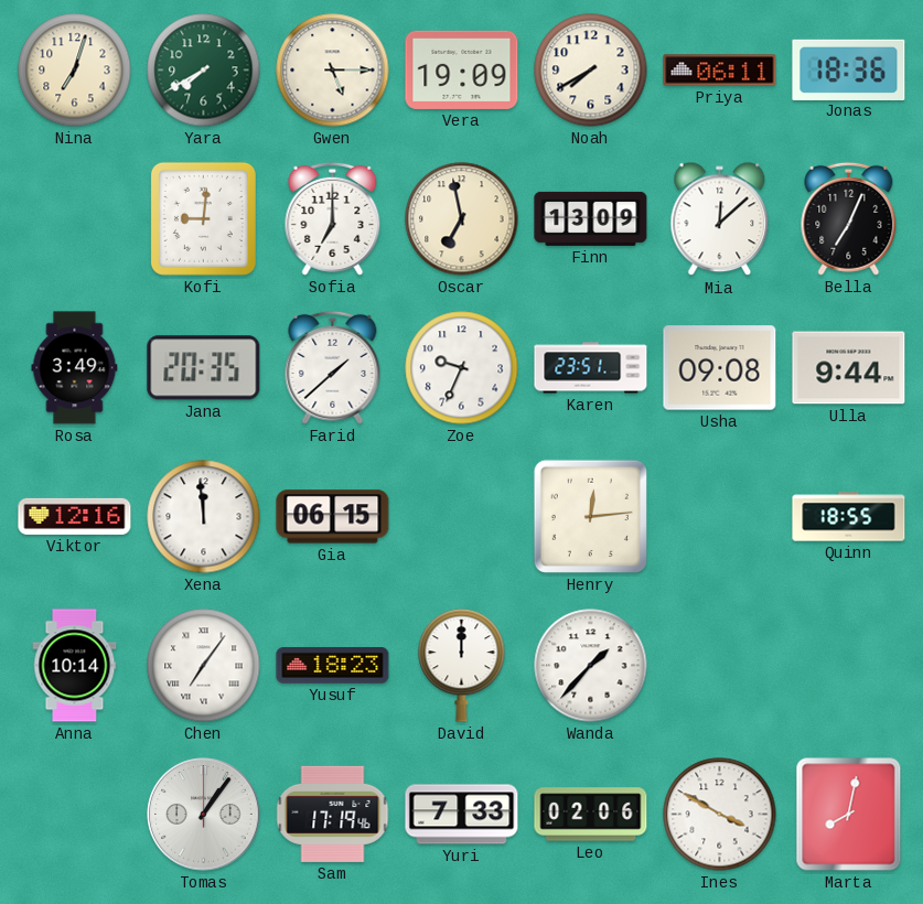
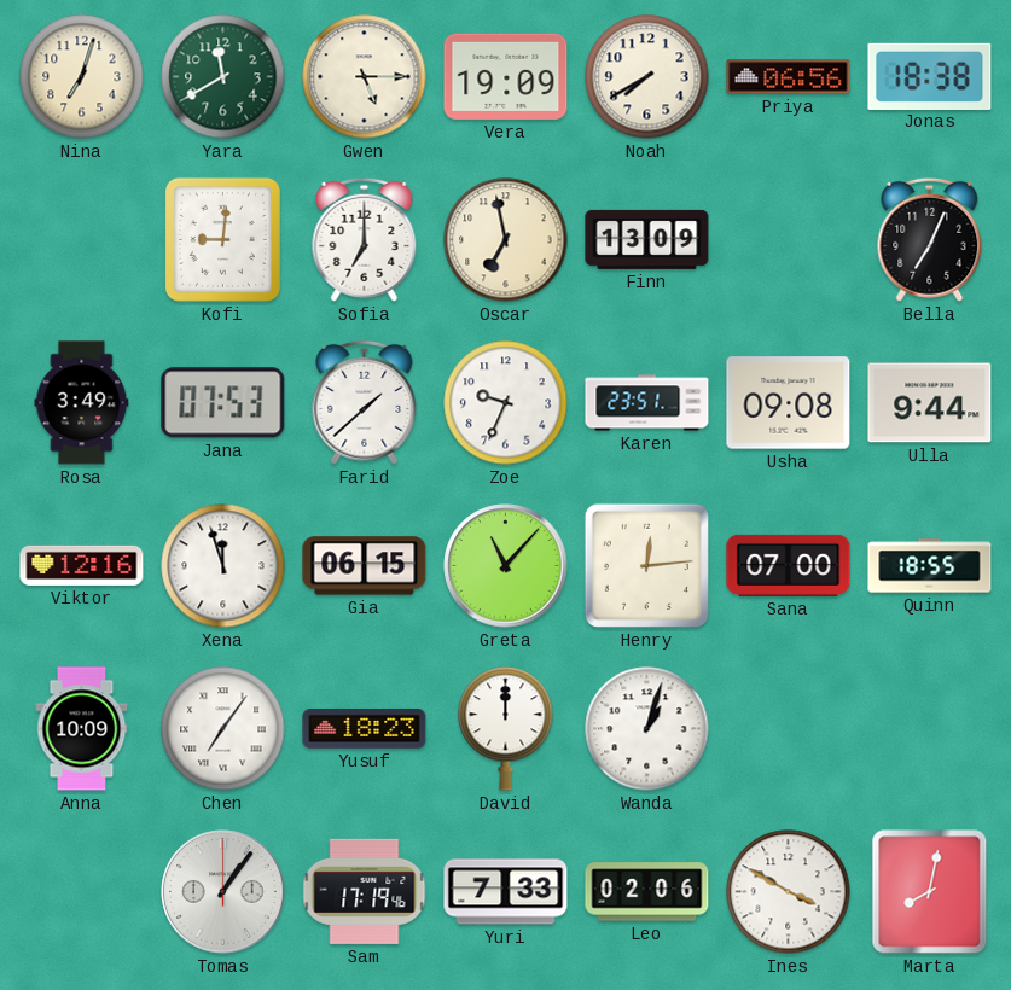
Yara: 7:40 -> 11:40
Priya: 06:11 -> 06:56
Jonas: 18:36 -> 18:38
Mia: 12:08 -> none
Jana: 20:35 -> 07:53
Xena: 11:59 -> 11:57
Greta: none -> 11:07
Sana: none -> 07:00
Anna: 10:14 -> 10:09
Wanda: 1:37 -> 1:03
